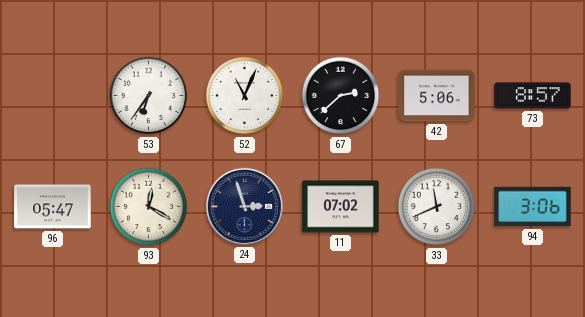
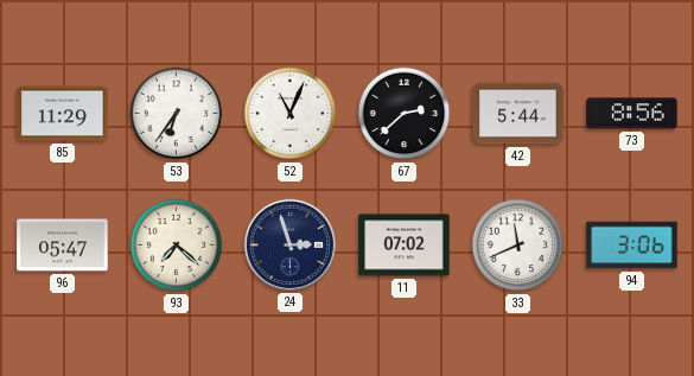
85: none -> 11:29
42: 5:06 -> 5:44
73: 8:57 -> 8:56
93: 12:20 -> 7:22
